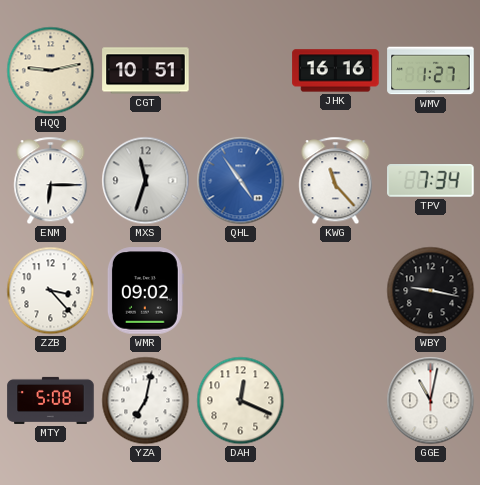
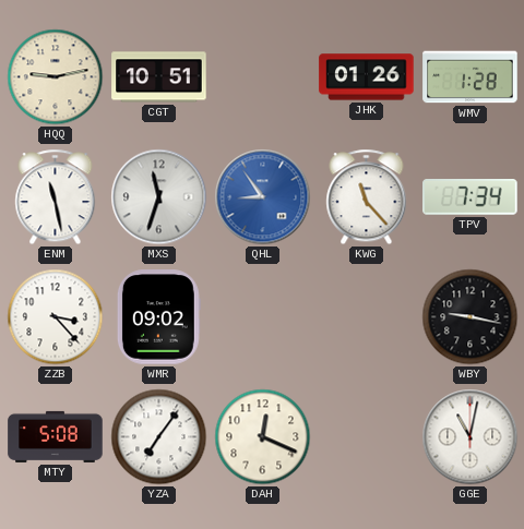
JHK: 16:16 -> 01:26
WMV: 1:27 -> 1:28
ENM: 6:15 -> 11:28
QHL: 4:54 -> 8:54
YZA: 7:02 -> 7:06
